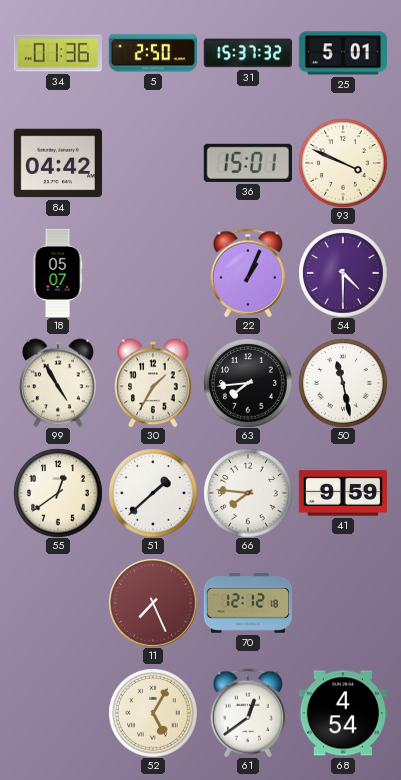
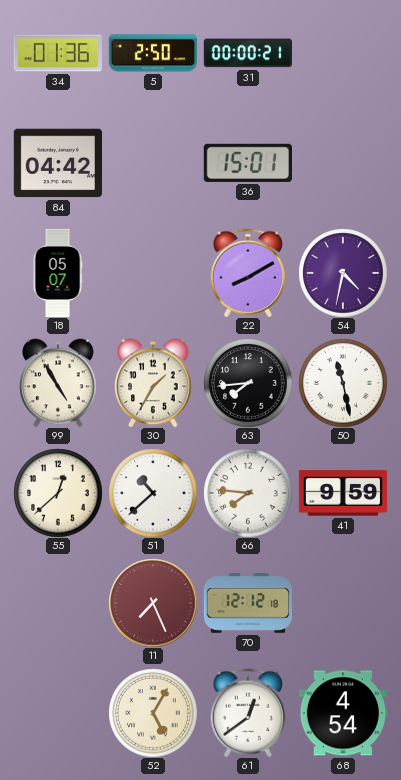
31: 15:37 -> 00:00
25: 5:01 -> none
93: 3:49 -> none
22: 1:04 -> 8:10
54: 4:30 -> 4:32
55: 12:39 -> 12:38
51: 1:38 -> 10:38
